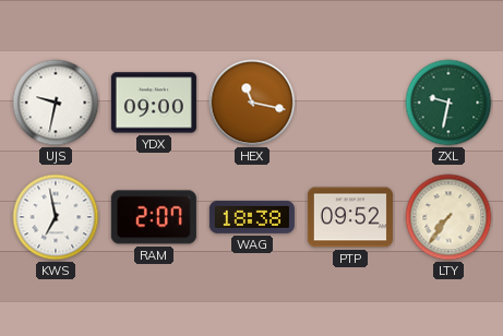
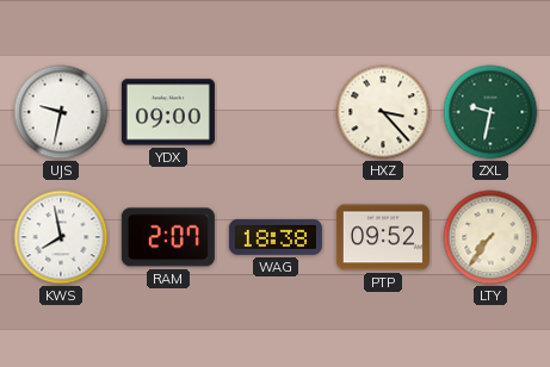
HEX: 11:17 -> none
HXZ: none -> 3:23
KWS: 6:58 -> 7:58
